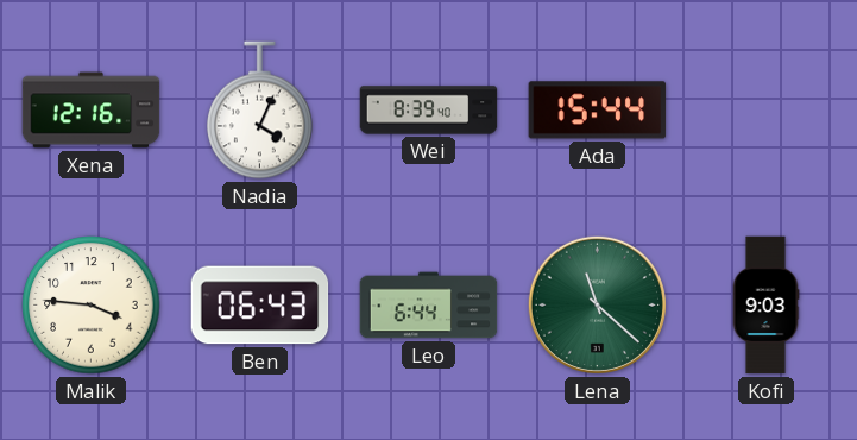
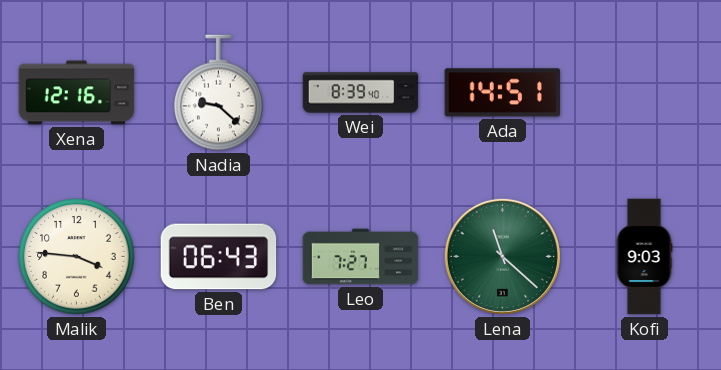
Nadia: 4:04 -> 9:22
Ada: 15:44 -> 14:51
Leo: 6:44 -> 7:27
